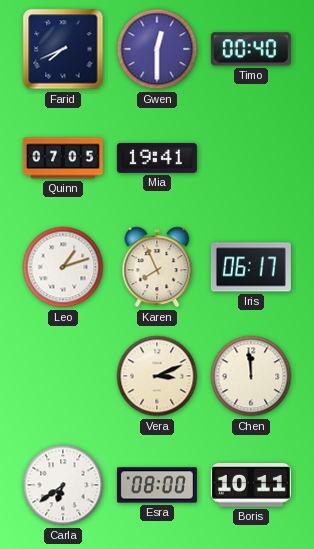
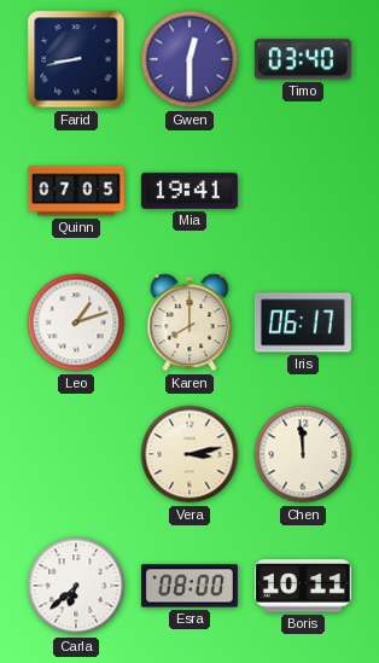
Farid: 7:41 -> 8:43
Timo: 00:40 -> 03:40
Karen: 7:56 -> 8:00
Vera: 3:11 -> 3:13
Carla: 6:39 -> 6:38
